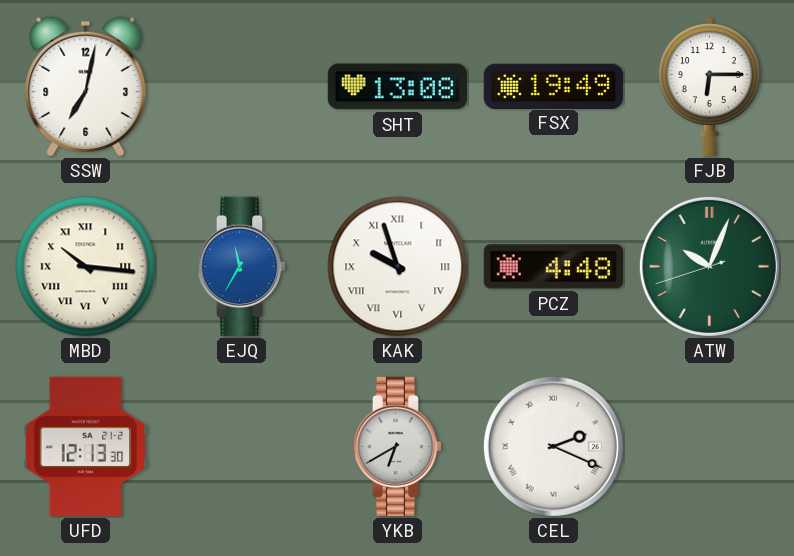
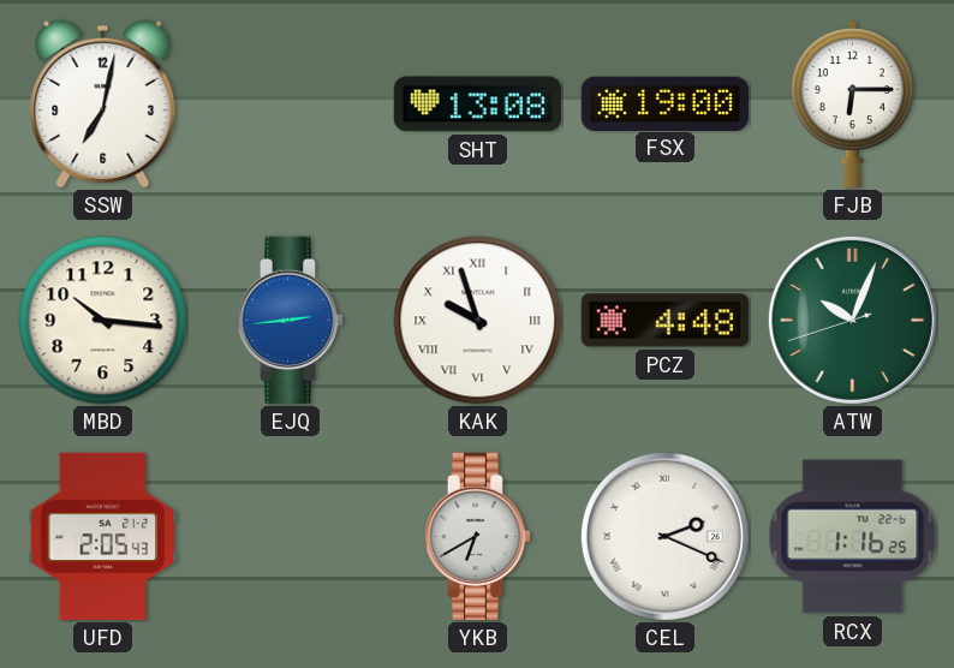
FSX: 19:49 -> 19:00
MBD numerals: Roman -> Arabic
EJQ: 11:35 -> 2:44
UFD: 12:13 -> 2:05
RCX: none -> 1:16
